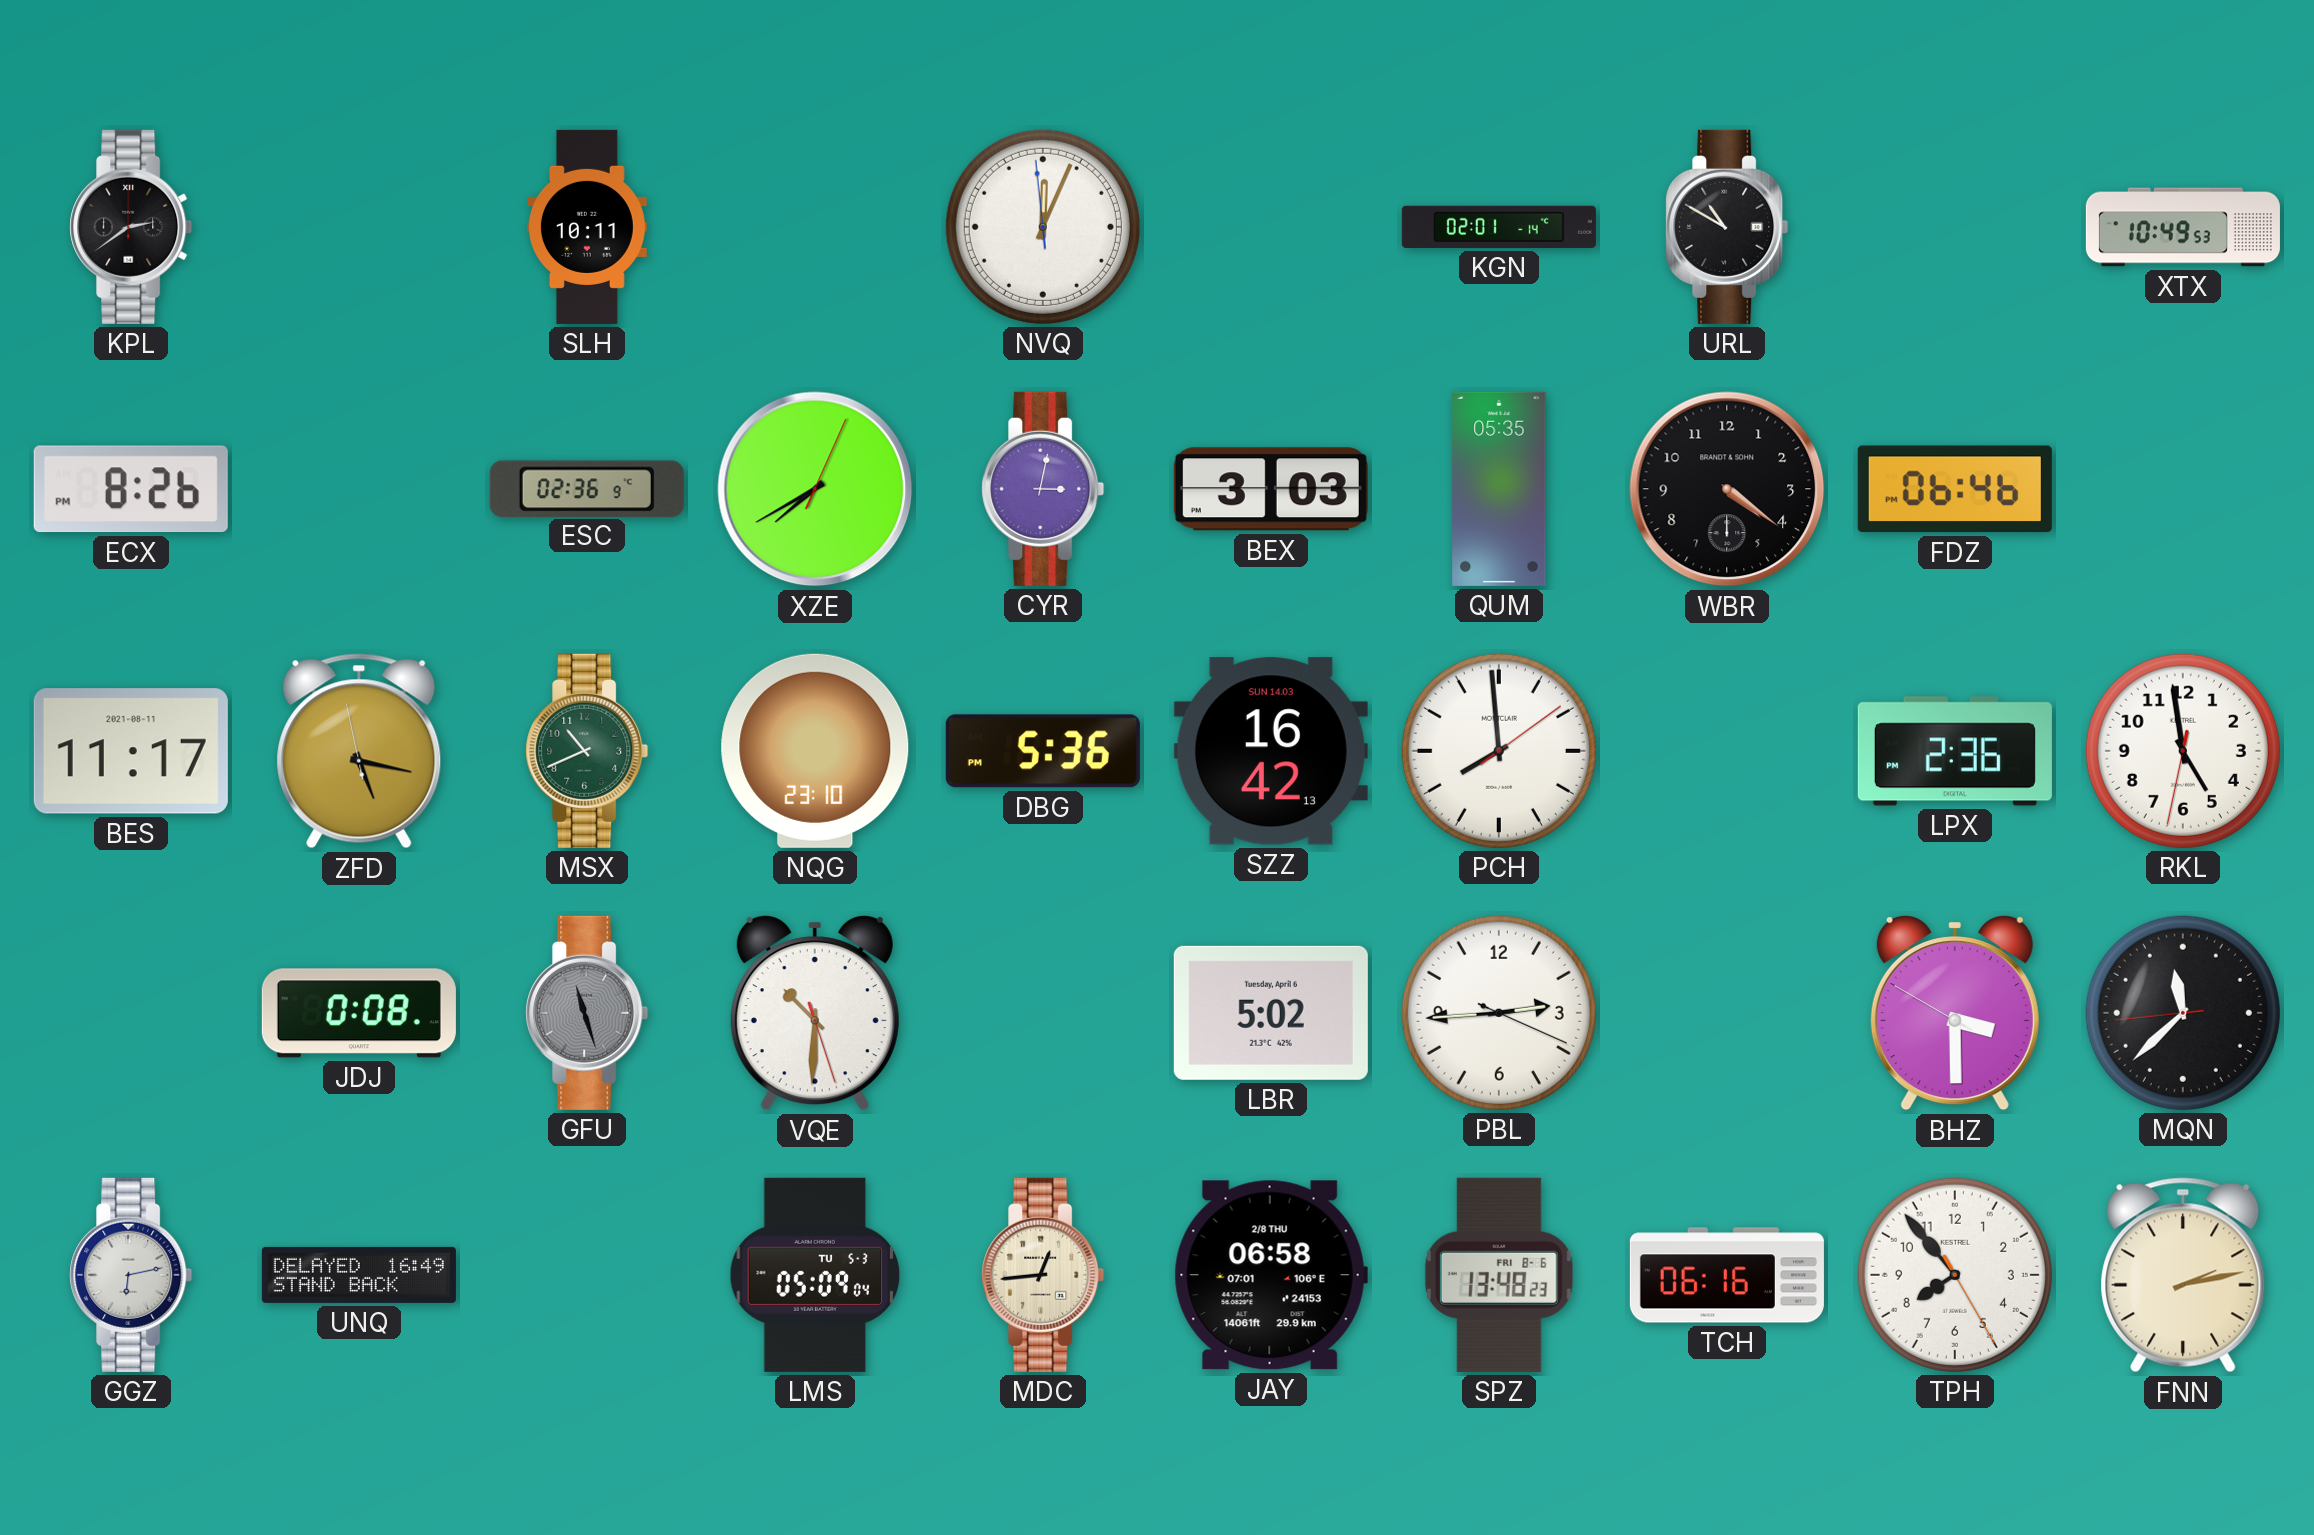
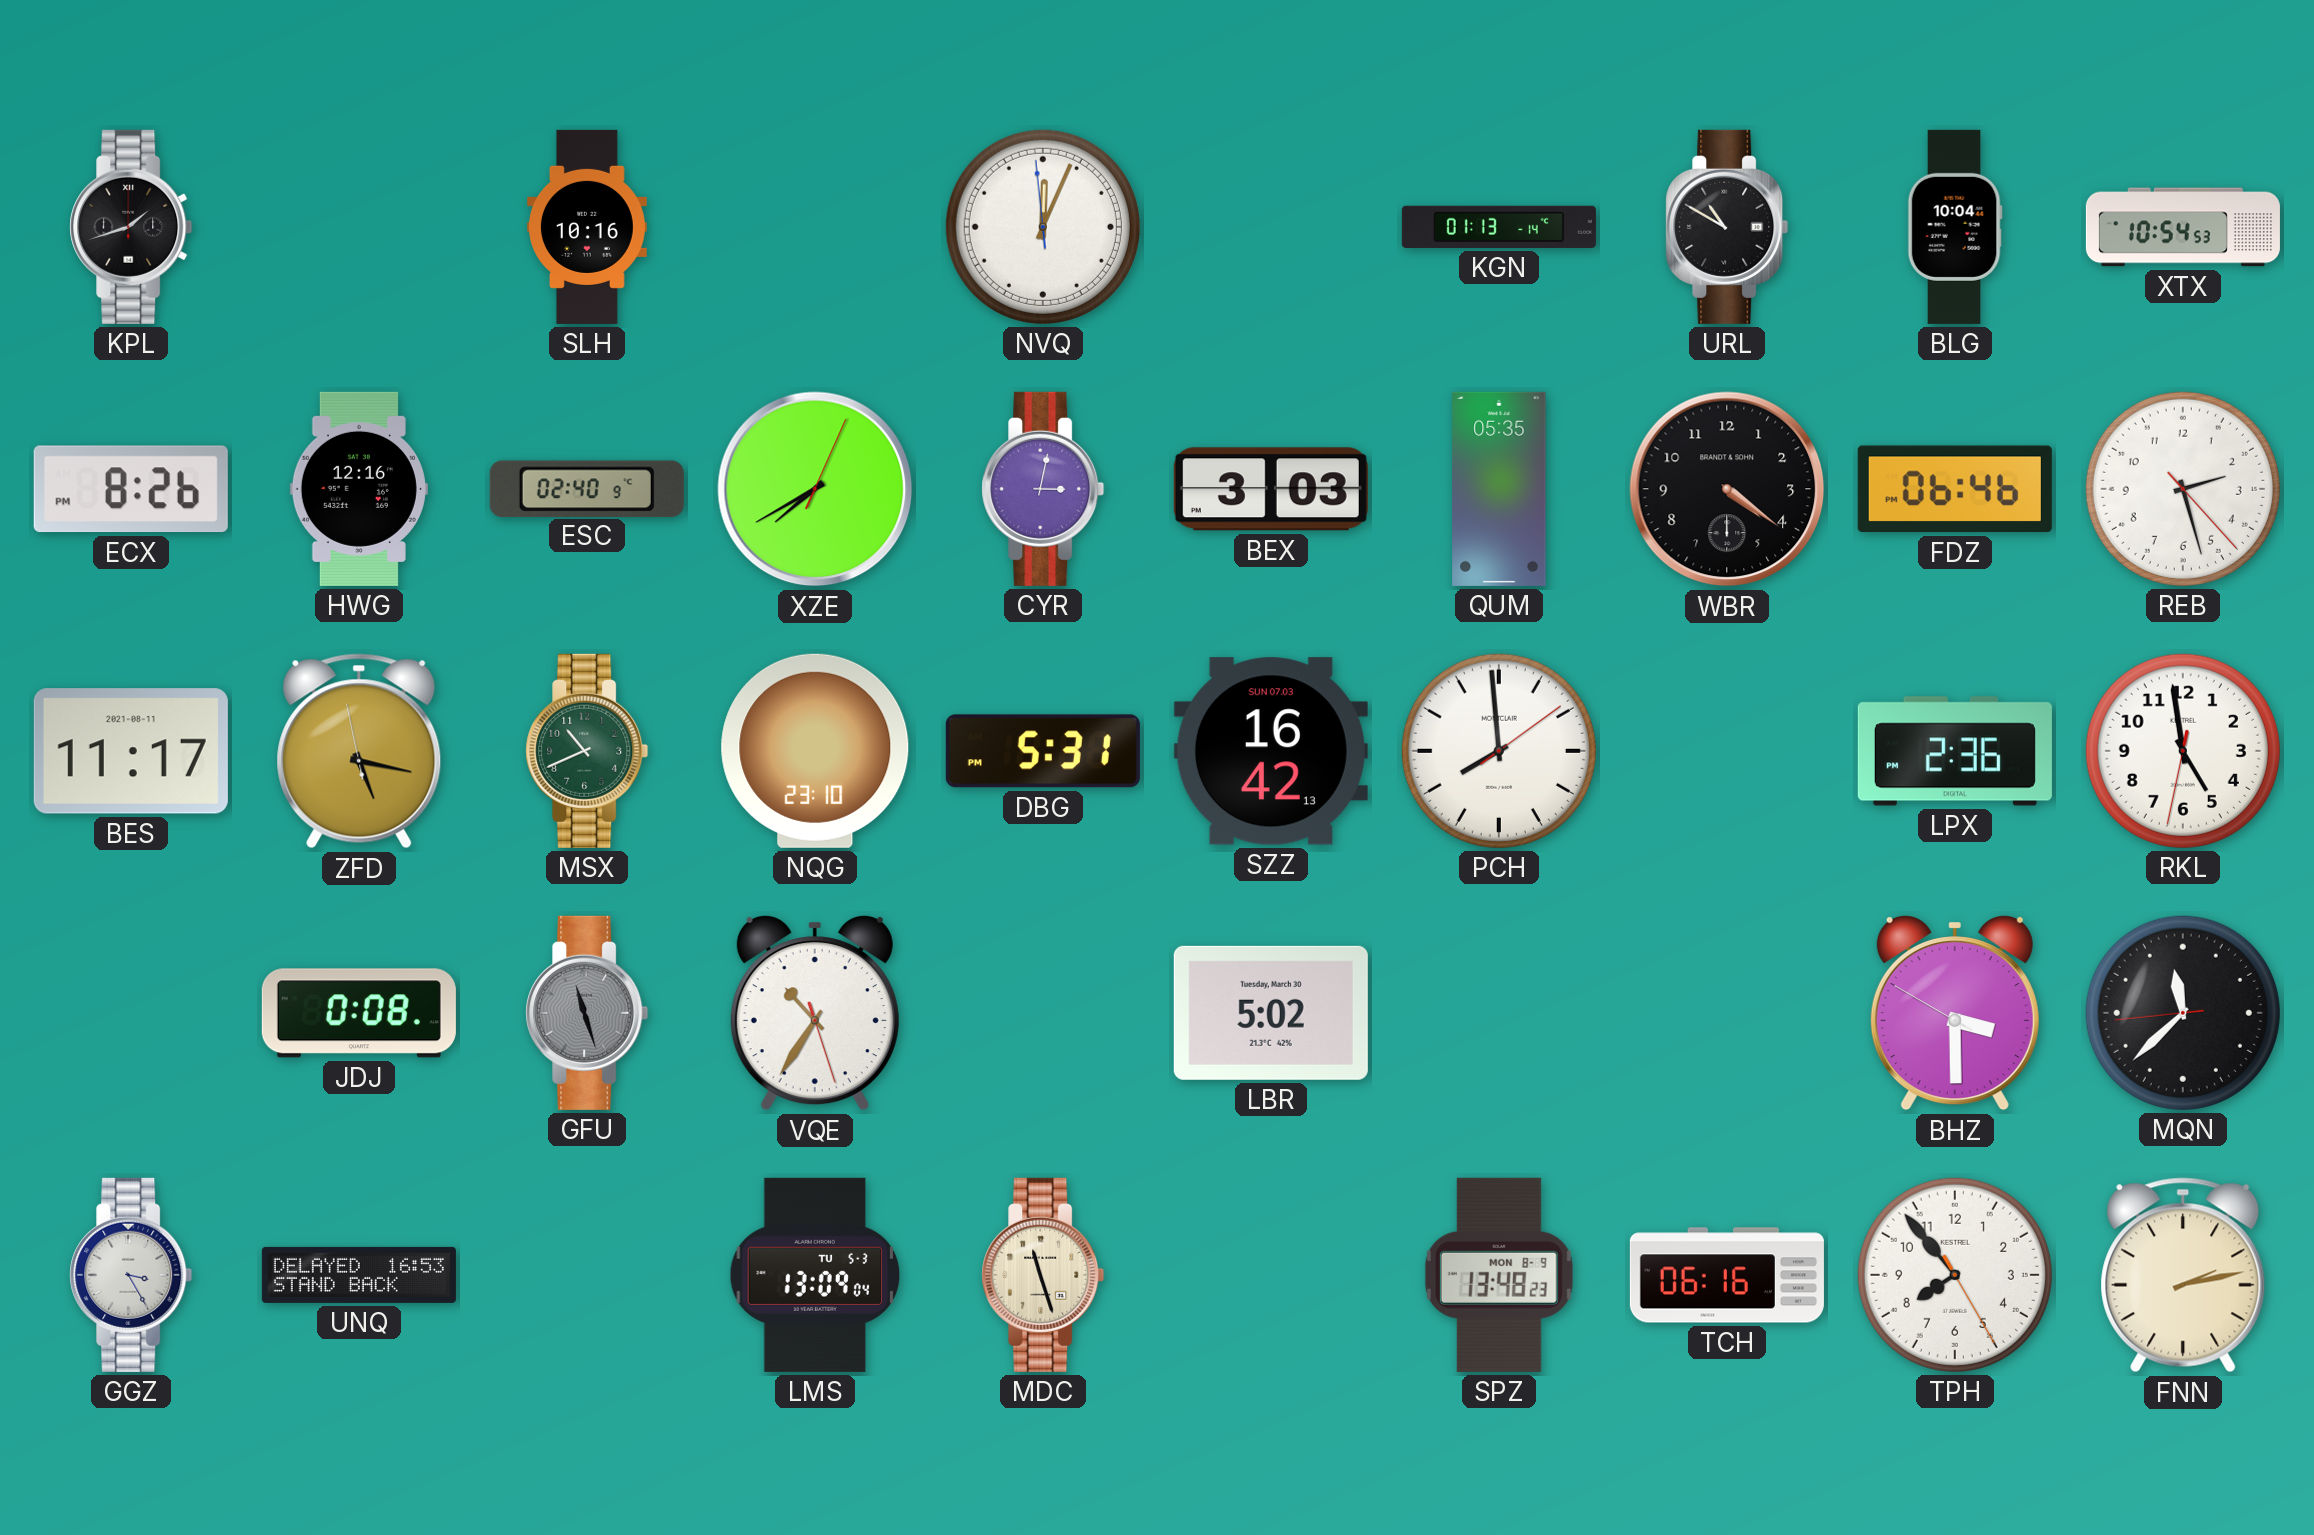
KPL: 2:39 -> 1:42
SLH: 10:11 -> 10:16
KGN: 02:01 -> 01:13
BLG: none -> 10:04
XTX: 10:49 -> 10:54
HWG: none -> 12:16
ESC: 02:36 -> 02:40
REB: none -> 2:27
DBG: 5:36 -> 5:31
SZZ date: SUN 14.03 -> SUN 07.03
VQE: 10:30 -> 10:35
LBR date: Tuesday, April 6 -> Tuesday, March 30
PBL: 2:44 -> none
GGZ: 6:13 -> 3:25
UNQ: 16:49 -> 16:53
LMS: 05:09 -> 13:09
MDC: 12:44 -> 11:27
JAY: 06:58 -> none
SPZ date: FRI 8-6 -> MON 8-9
